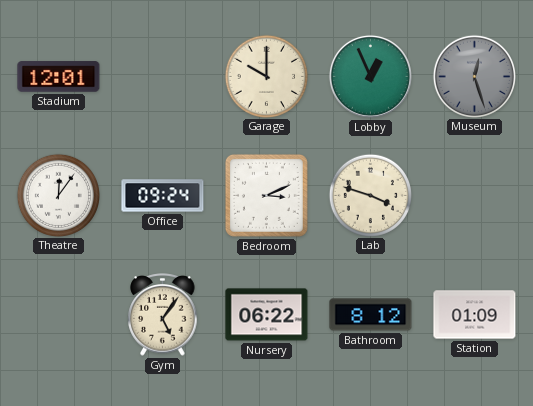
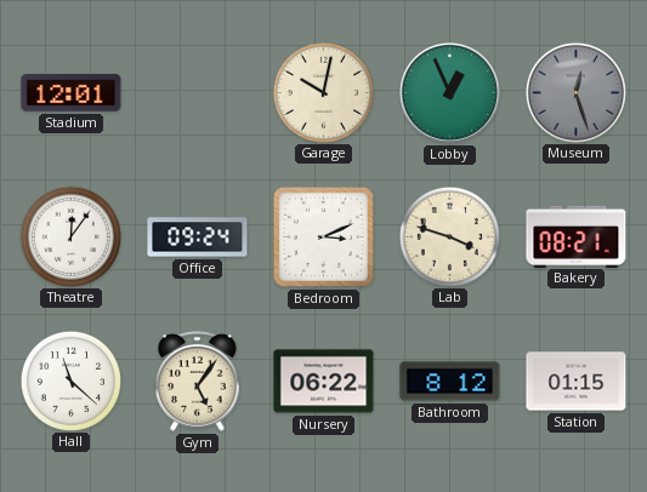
Garage: 10:00 -> 10:02
Bakery: none -> 08:21
Hall: none -> 11:22
Station: 01:09 -> 01:15
